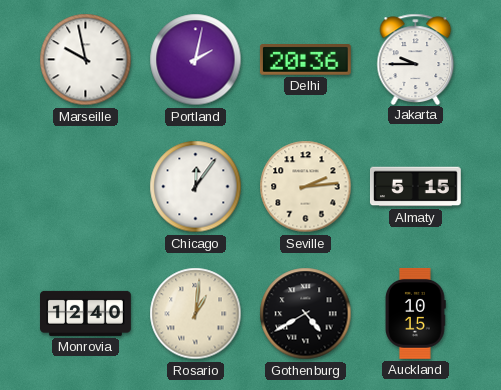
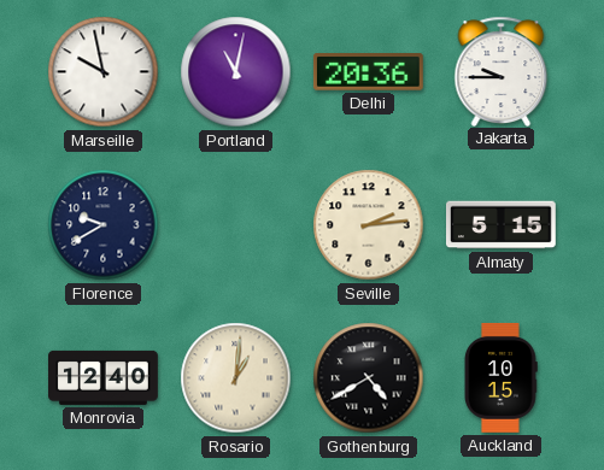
Portland: 2:02 -> 11:02
Florence: none -> 9:40
Chicago: 12:06 -> none
